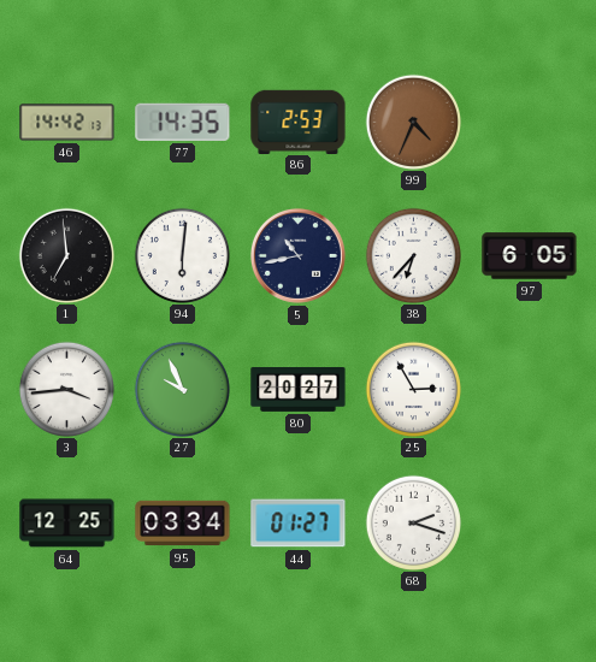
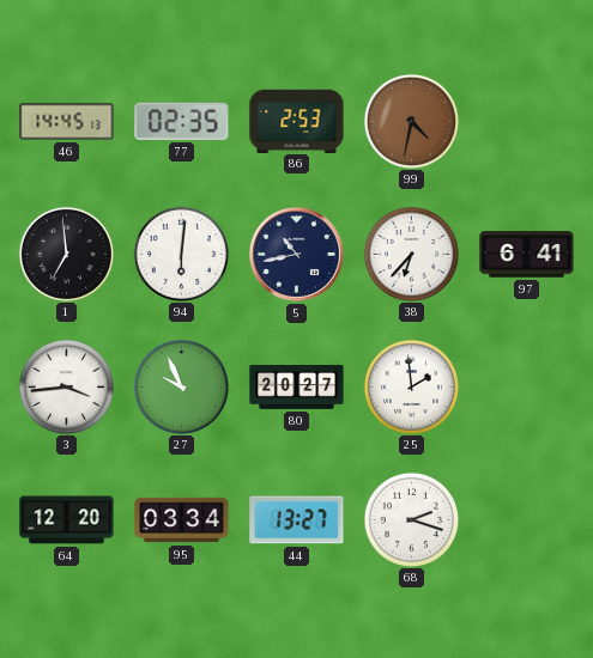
46: 14:42 -> 14:45
77: 14:35 -> 02:35
99: 4:34 -> 4:32
97: 6:05 -> 6:41
25: 2:55 -> 1:59
64: 12:25 -> 12:20
44: 01:27 -> 13:27
